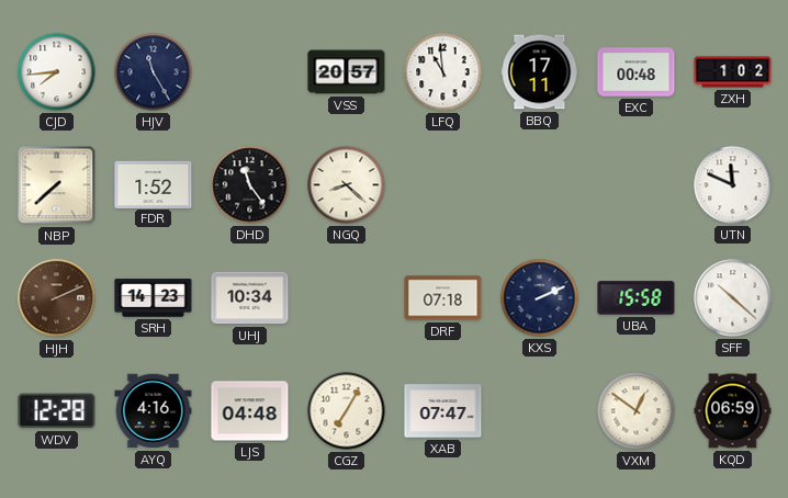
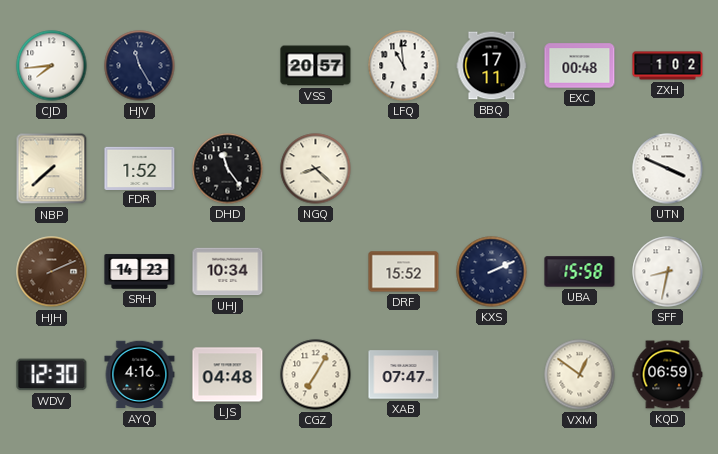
UTN: 11:49 -> 3:49
DRF: 07:18 -> 15:52
SFF: 10:22 -> 8:32
WDV: 12:28 -> 12:30
